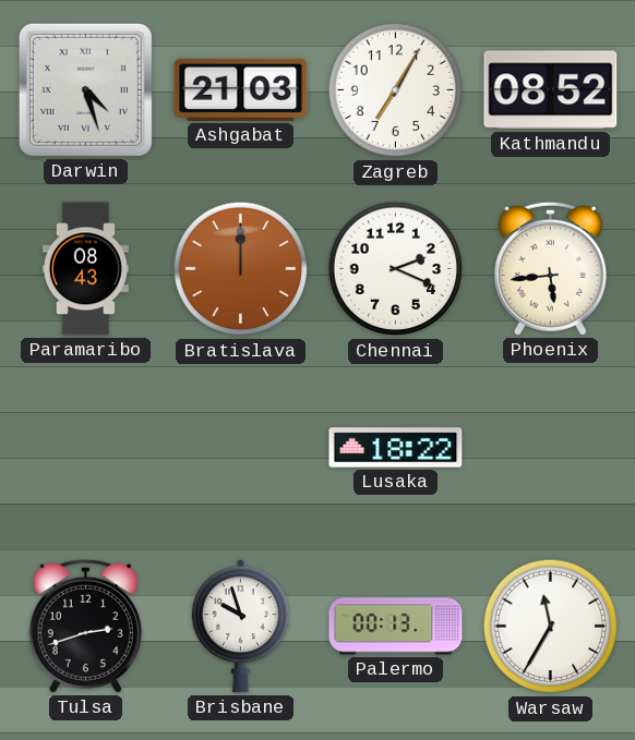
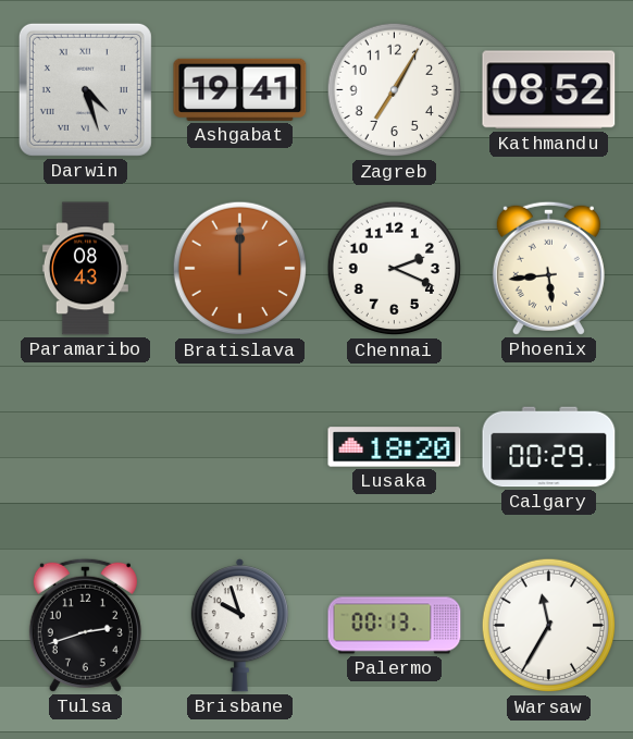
Ashgabat: 21:03 -> 19:41
Lusaka: 18:22 -> 18:20
Calgary: none -> 00:29
